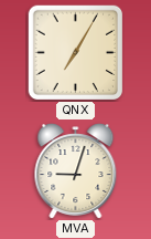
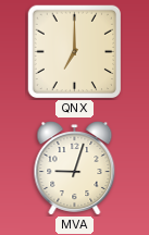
QNX: 7:05 -> 7:00
